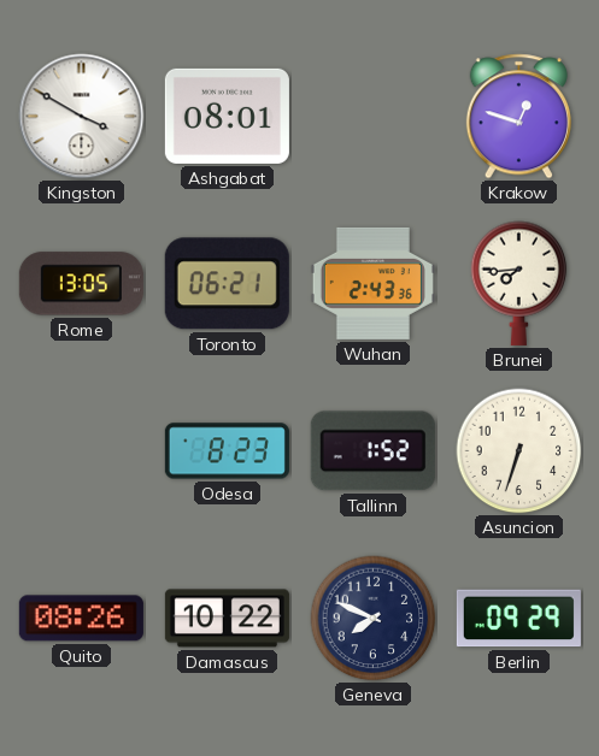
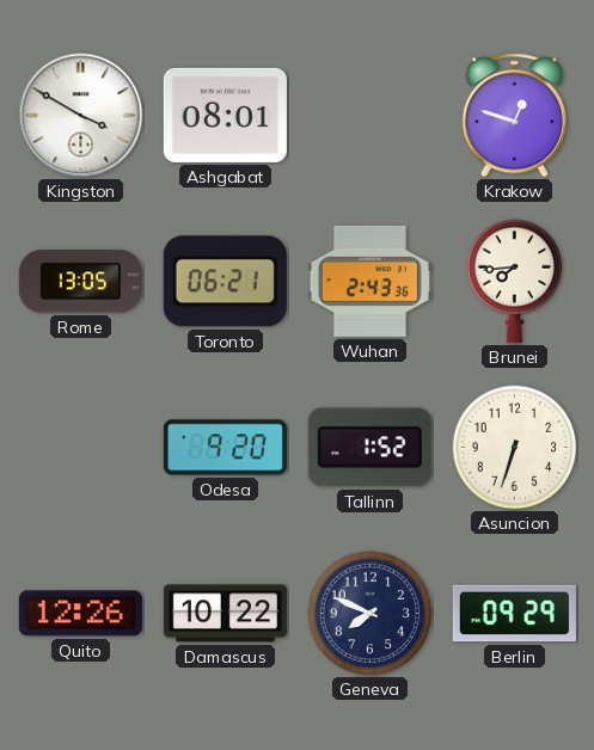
Odesa: 8:23 -> 9:20
Quito: 08:26 -> 12:26
